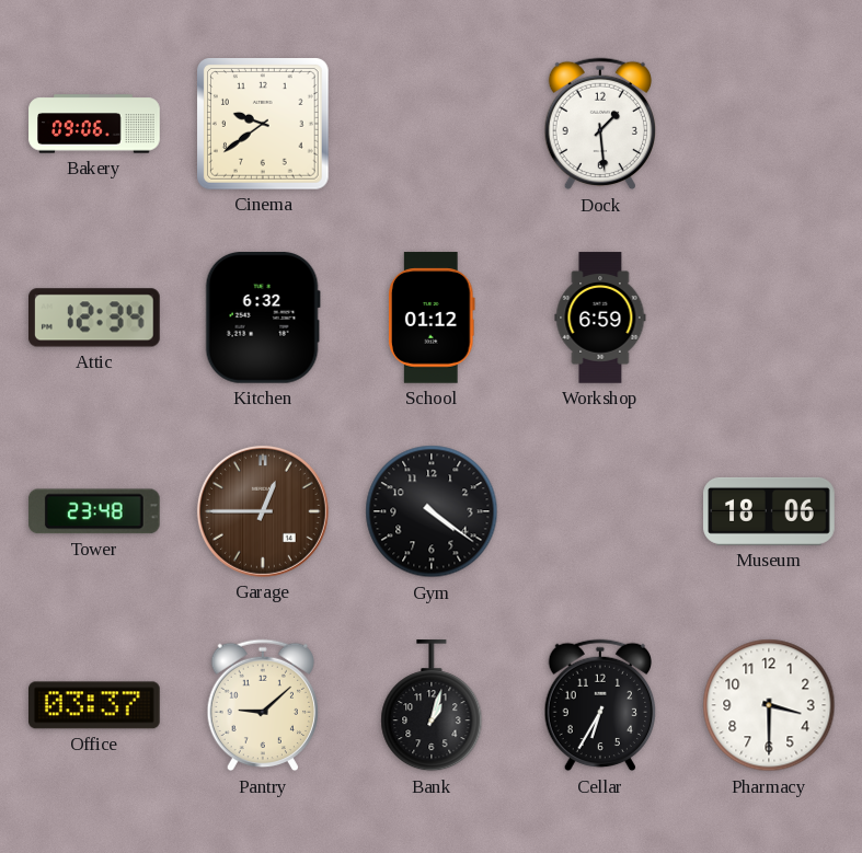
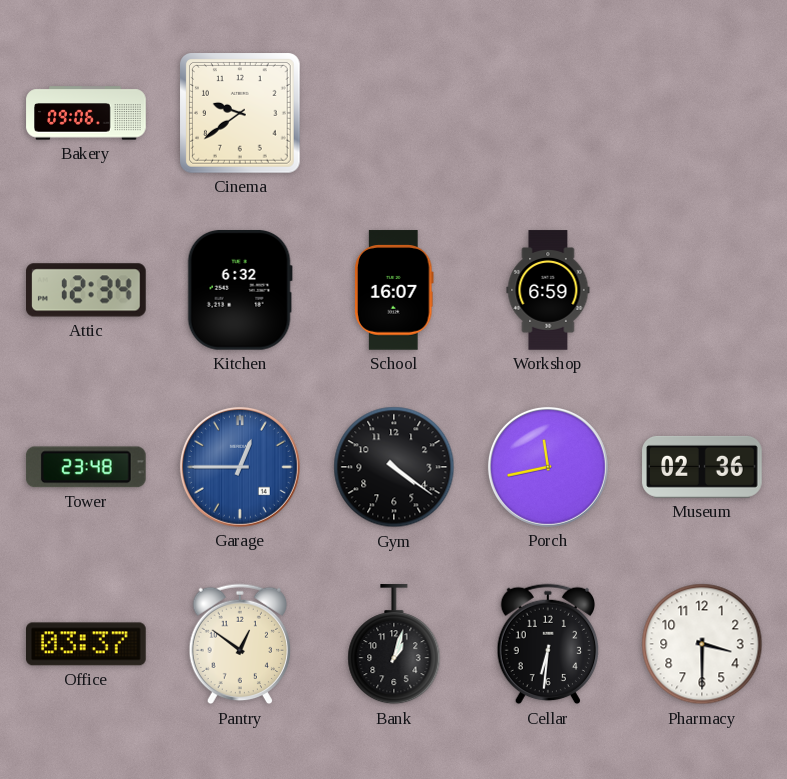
Dock: 1:29 -> none
School: 01:12 -> 16:07
Garage dial: brown -> blue
Porch: none -> 11:43
Museum: 18:06 -> 02:36
Pantry: 9:08 -> 12:51
Cellar: 6:35 -> 6:31
